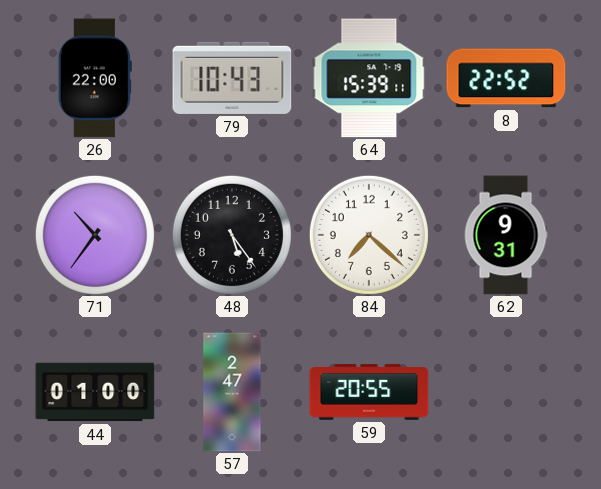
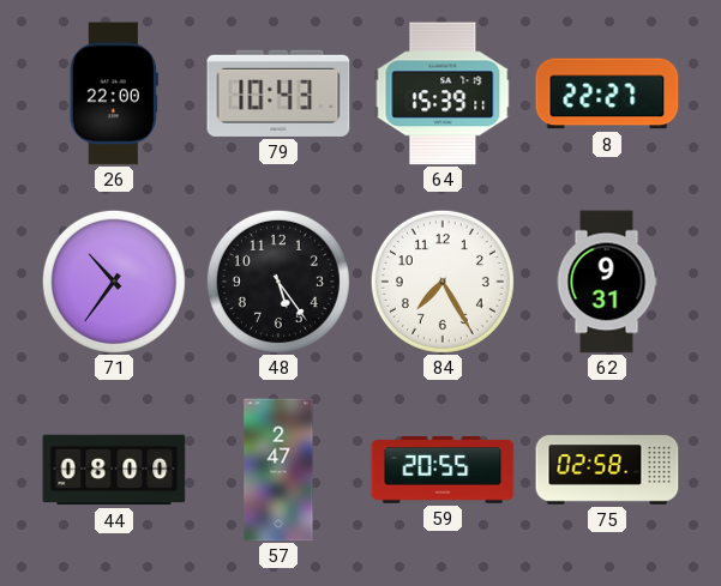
8: 22:52 -> 22:27
84: 7:22 -> 7:25
44: 01:00 -> 08:00
75: none -> 02:58
